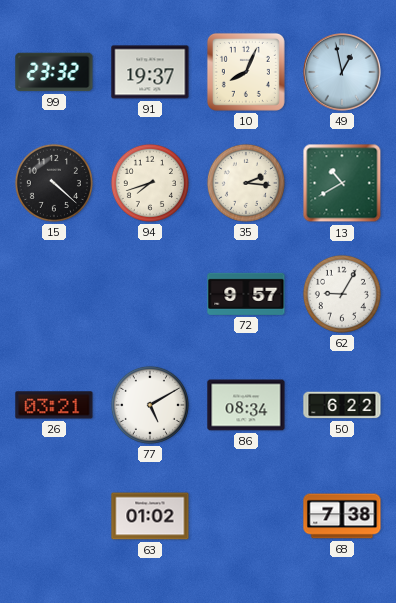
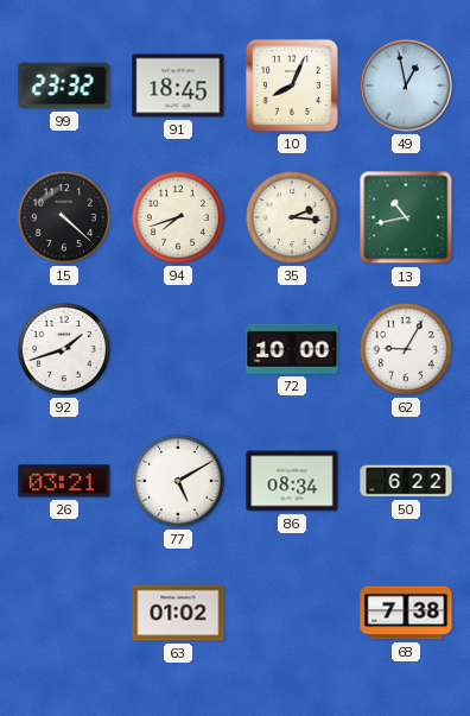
91: 19:37 -> 18:45
13: 10:40 -> 10:43
92: none -> 1:42
72: 9:57 -> 10:00
